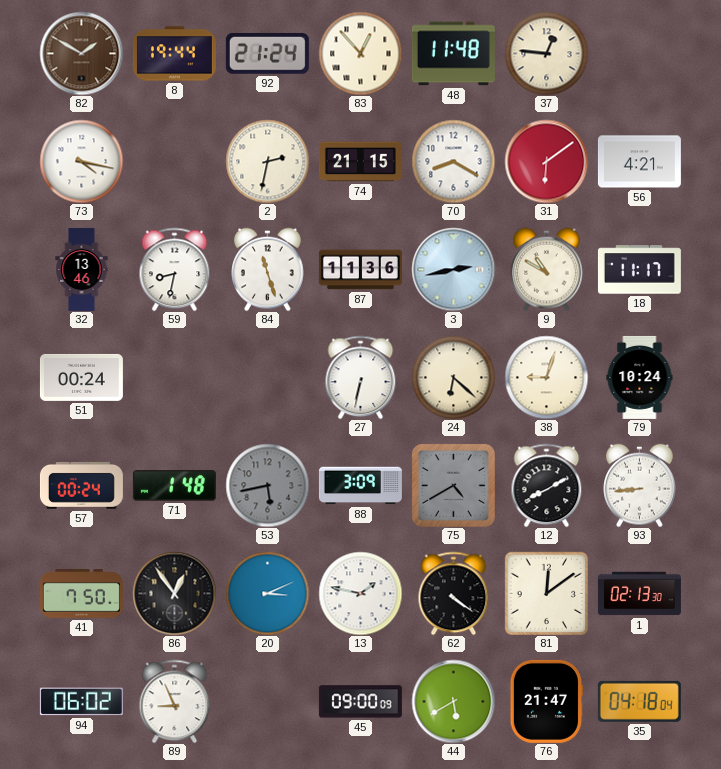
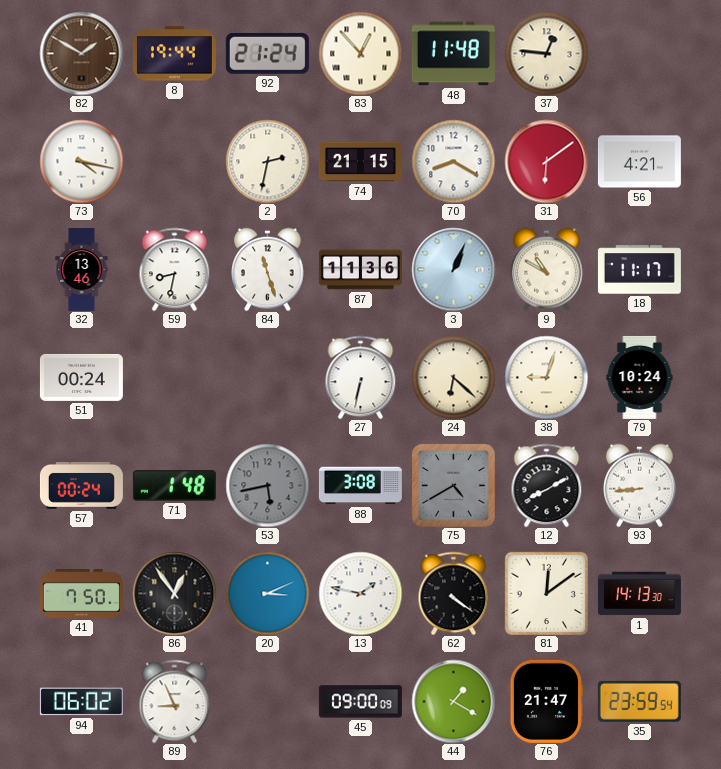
3: 2:43 -> 1:04
88: 3:09 -> 3:08
1: 02:13 -> 14:13
44: 5:40 -> 1:20
35: 04:18 -> 23:59
